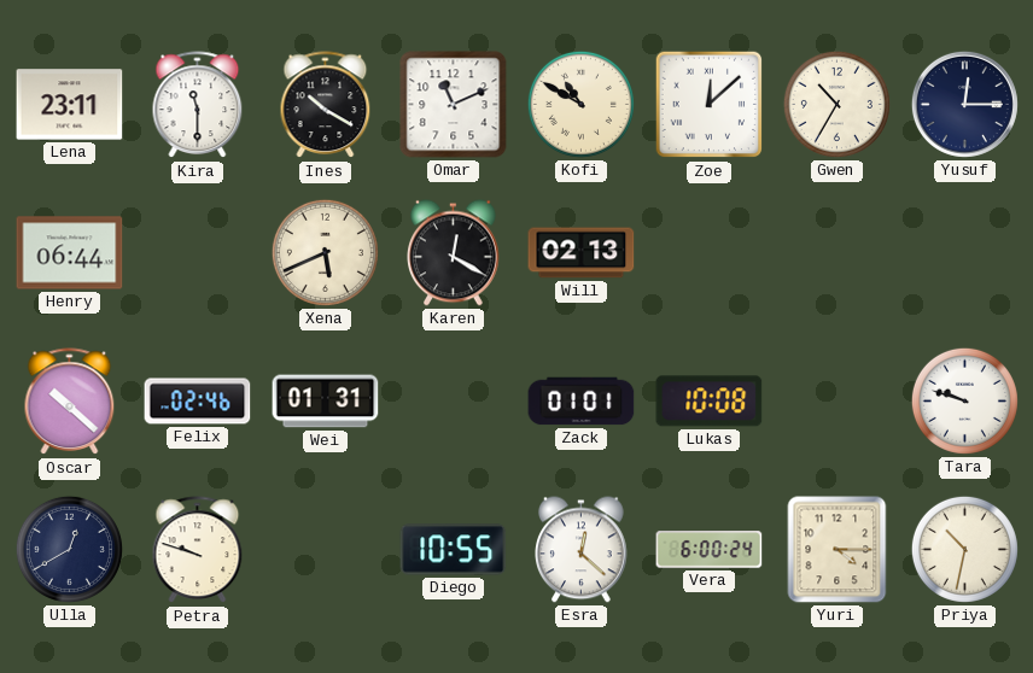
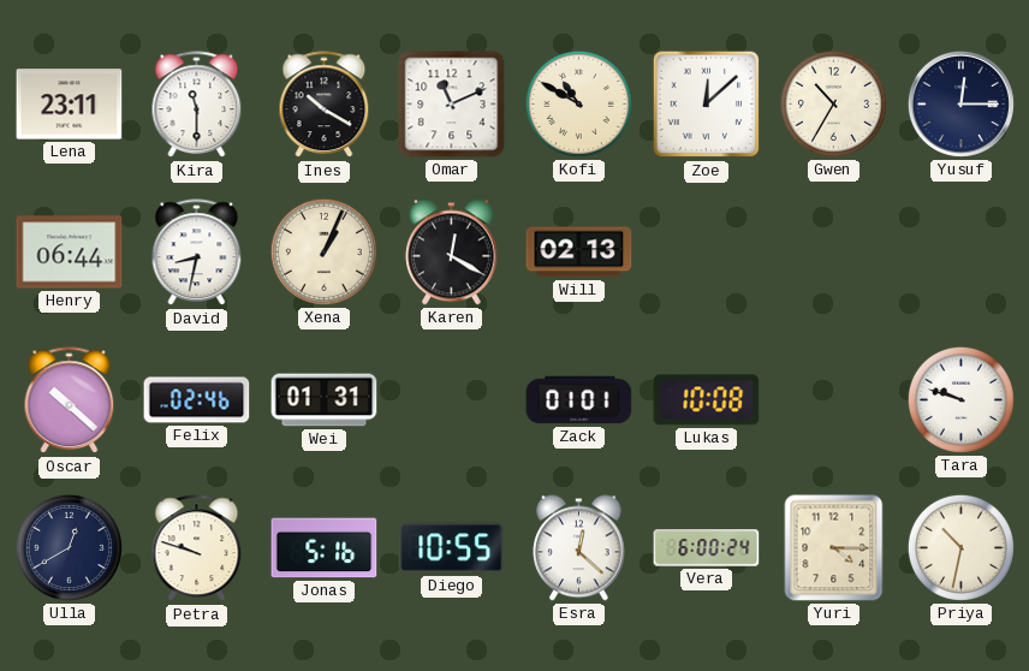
David: none -> 8:32
Xena: 5:41 -> 1:04
Jonas: none -> 5:16
